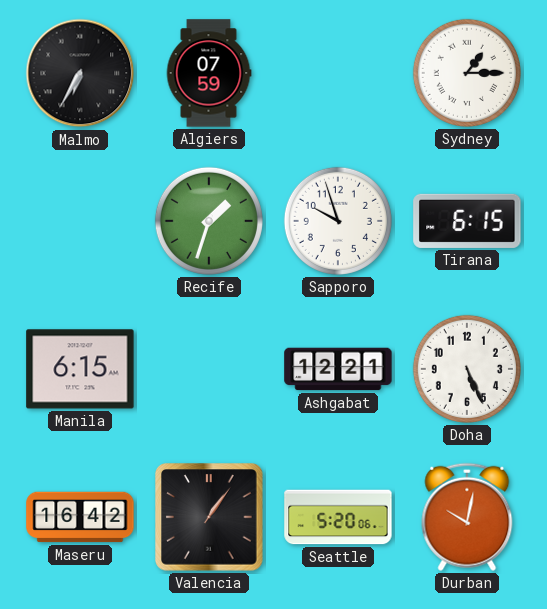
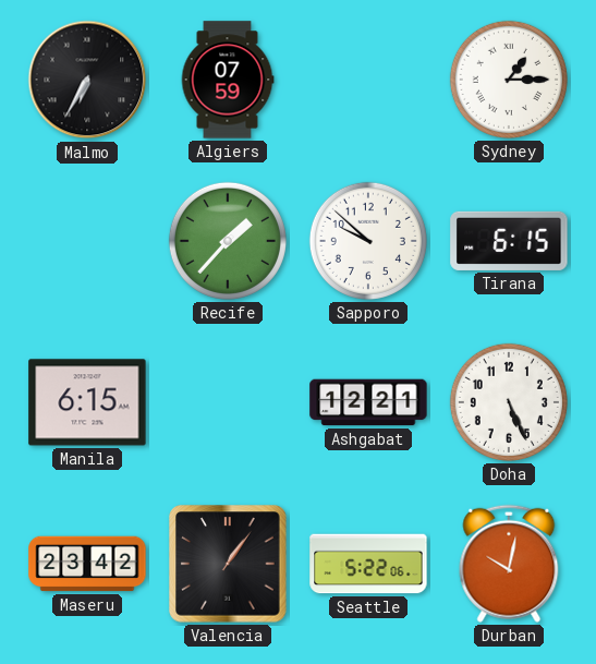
Recife: 1:33 -> 1:37
Sapporo: 9:57 -> 9:52
Maseru: 16:42 -> 23:42
Seattle: 5:20 -> 5:22
